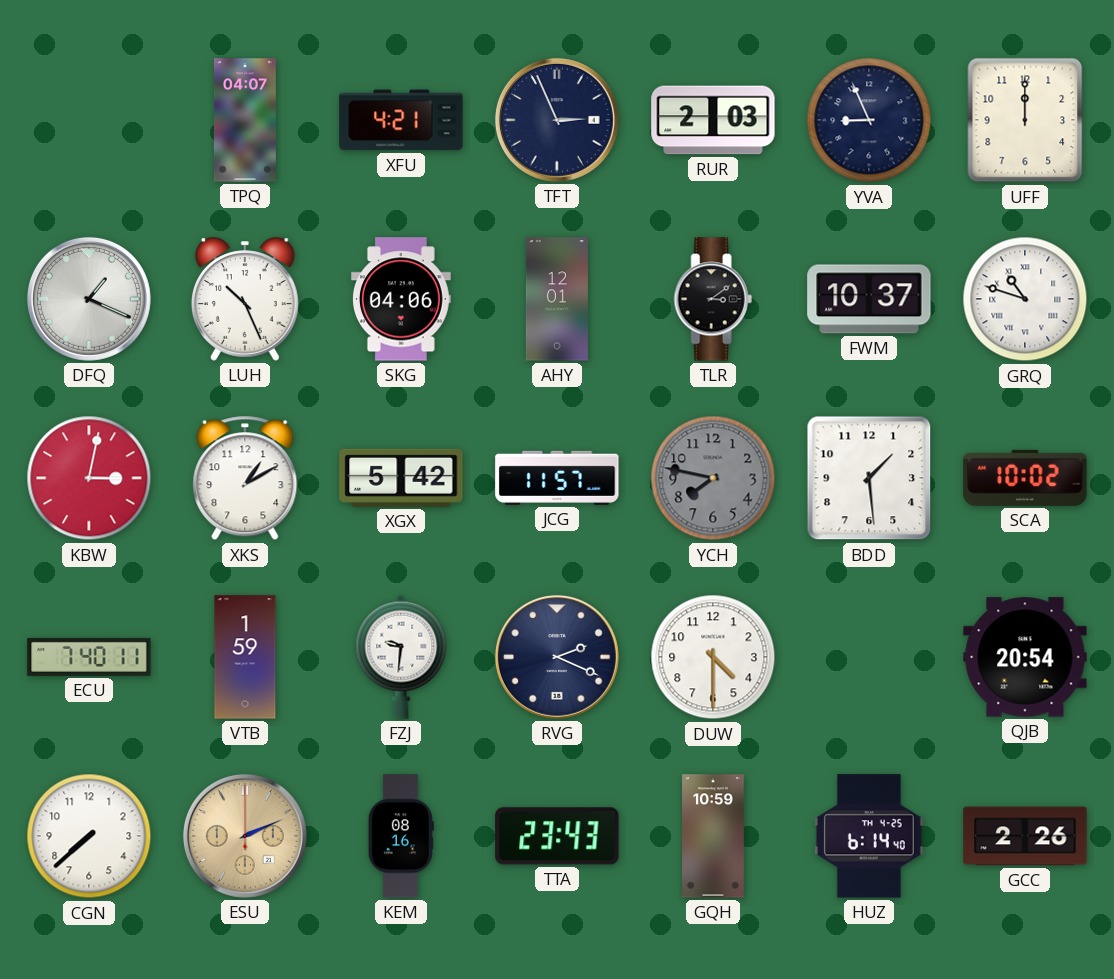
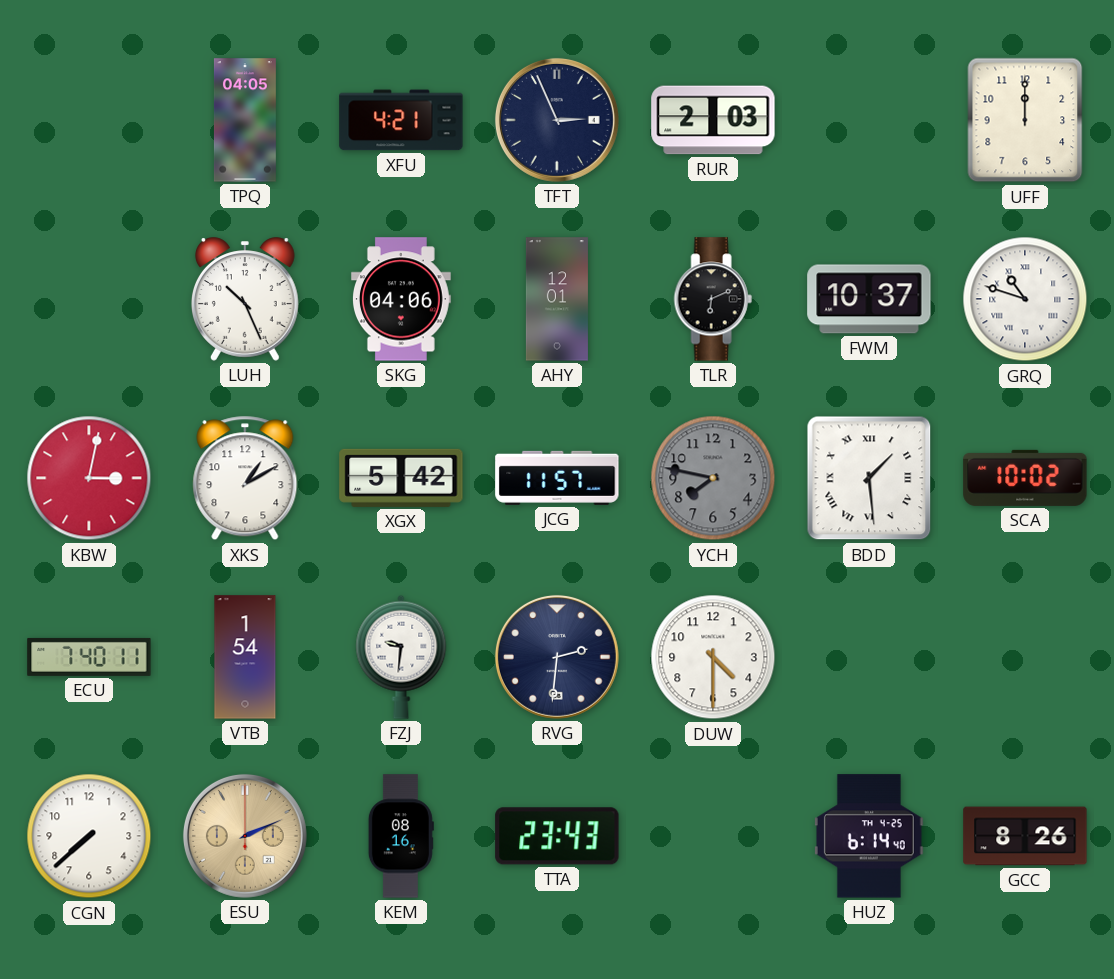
TPQ: 04:07 -> 04:05
YVA: 8:56 -> none
DFQ: 1:19 -> none
TLR: 3:09 -> 6:11
BDD numerals: Arabic -> Roman
VTB: 1:59 -> 1:54
RVG: 2:19 -> 2:31
QJB: 20:54 -> none
GQH: 10:59 -> none
GCC: 2:26 -> 8:26
